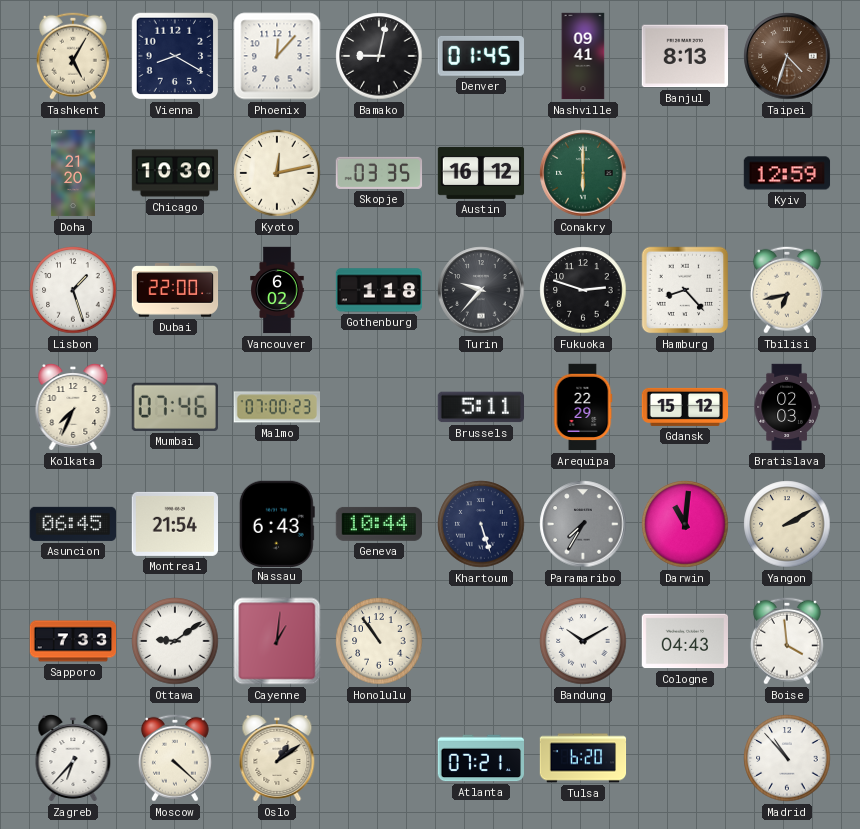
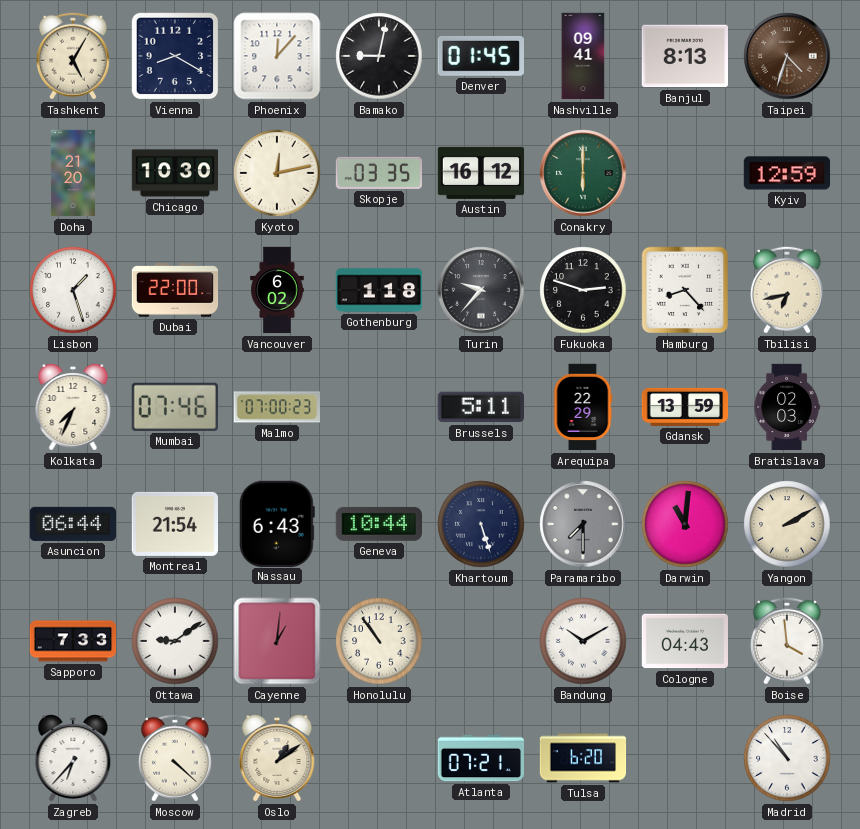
Gdansk: 15:12 -> 13:59
Asuncion: 06:45 -> 06:44
Paramaribo: 7:35 -> 7:30
